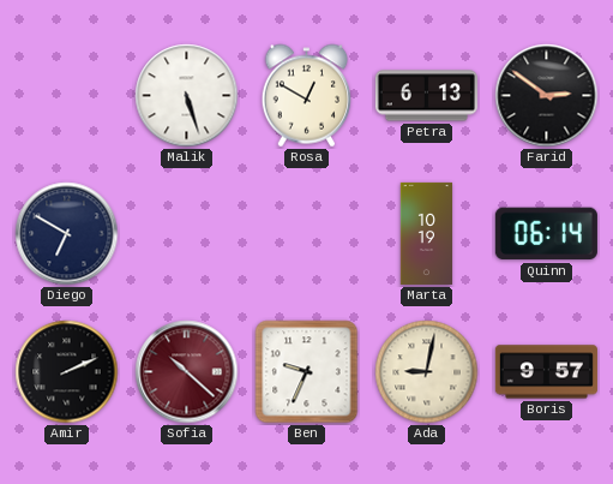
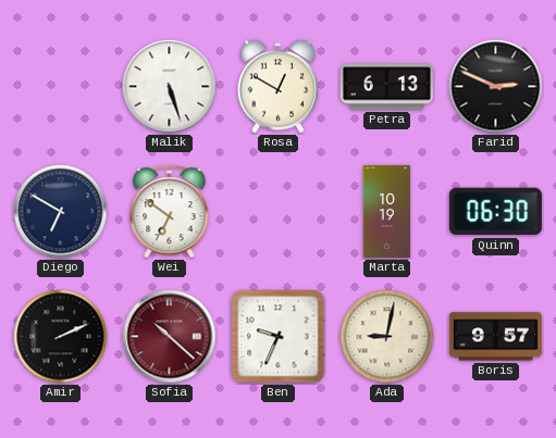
Farid: 2:51 -> 2:49
Wei: none -> 6:51
Quinn: 06:14 -> 06:30
